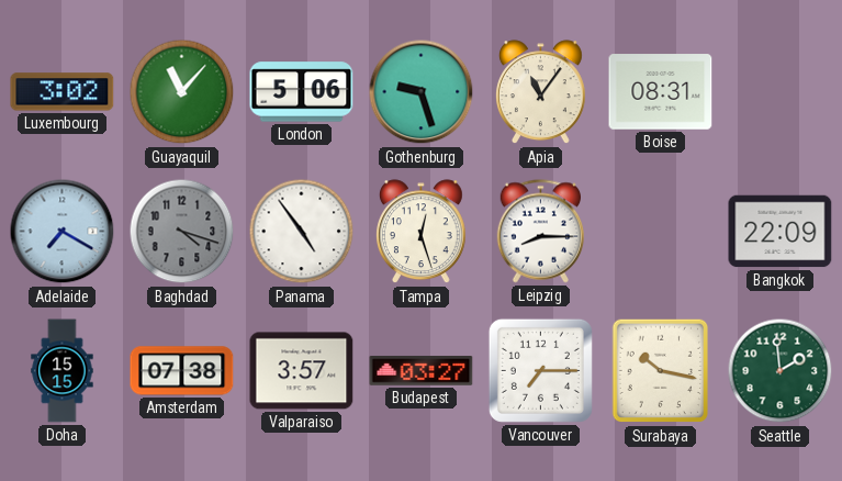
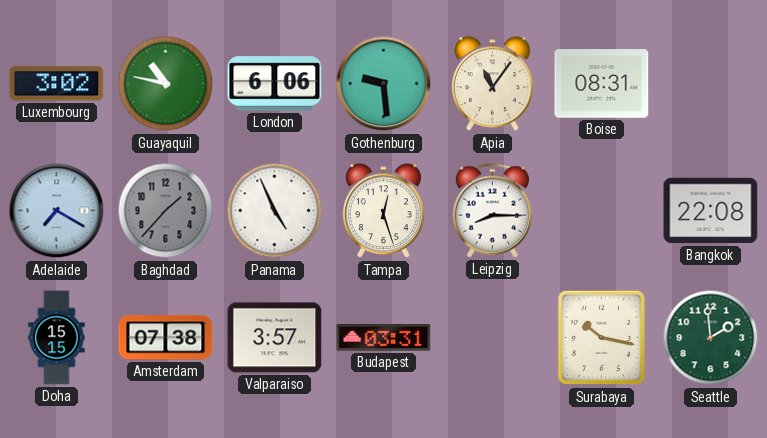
Guayaquil: 11:07 -> 10:47
London: 5:06 -> 6:06
Gothenburg: 9:27 -> 9:29
Baghdad: 4:18 -> 1:37
Panama: 4:54 -> 4:56
Bangkok: 22:09 -> 22:08
Budapest: 03:27 -> 03:31
Vancouver: 7:15 -> none
